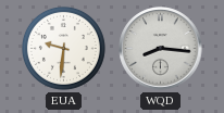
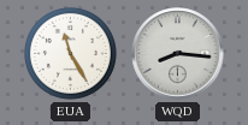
EUA: 9:31 -> 11:25
